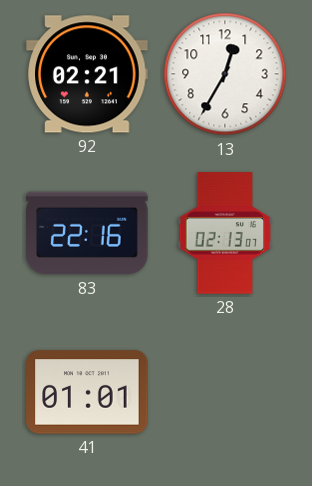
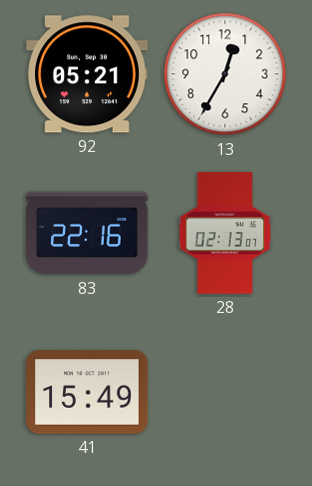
92: 02:21 -> 05:21
41: 01:01 -> 15:49
